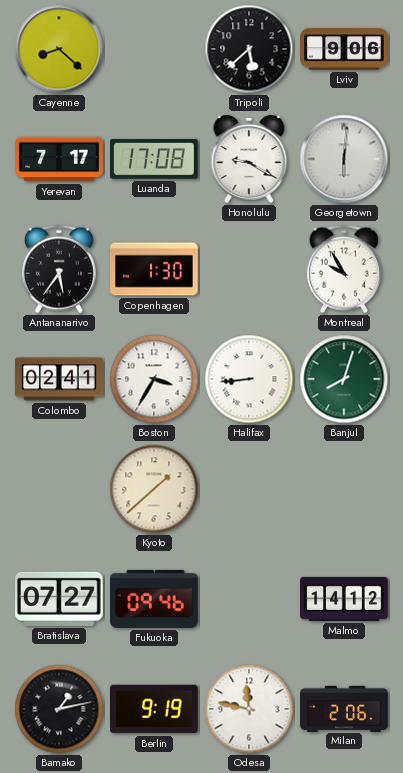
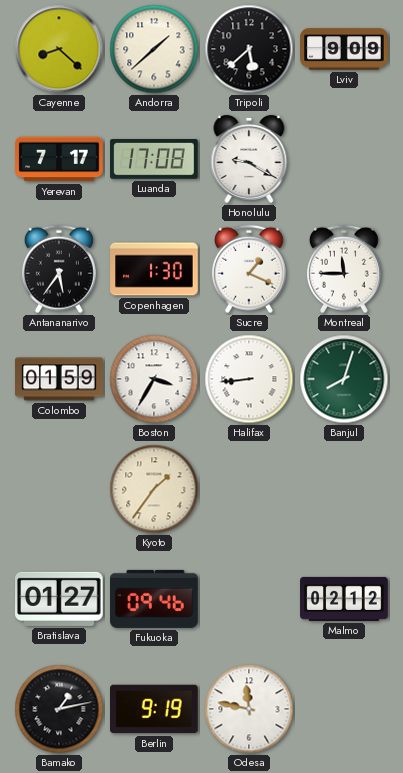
Andorra: none -> 1:38
Lviv: 9:06 -> 9:09
Georgetown: 6:01 -> none
Sucre: none -> 1:19
Montreal: 9:55 -> 11:45
Colombo: 02:41 -> 01:59
Kyoto: 1:38 -> 1:36
Bratislava: 07:27 -> 01:27
Malmo: 14:12 -> 02:12
Milan: 2:06 -> none
